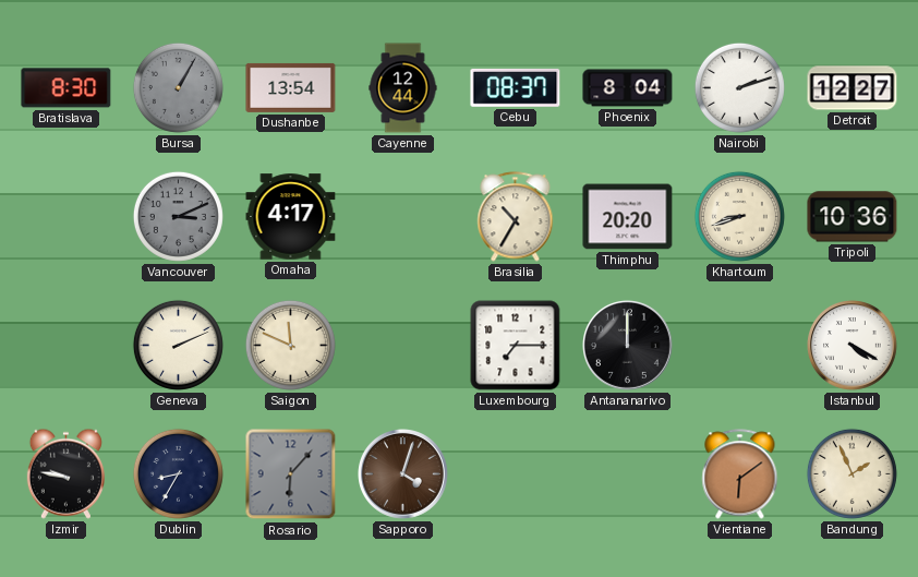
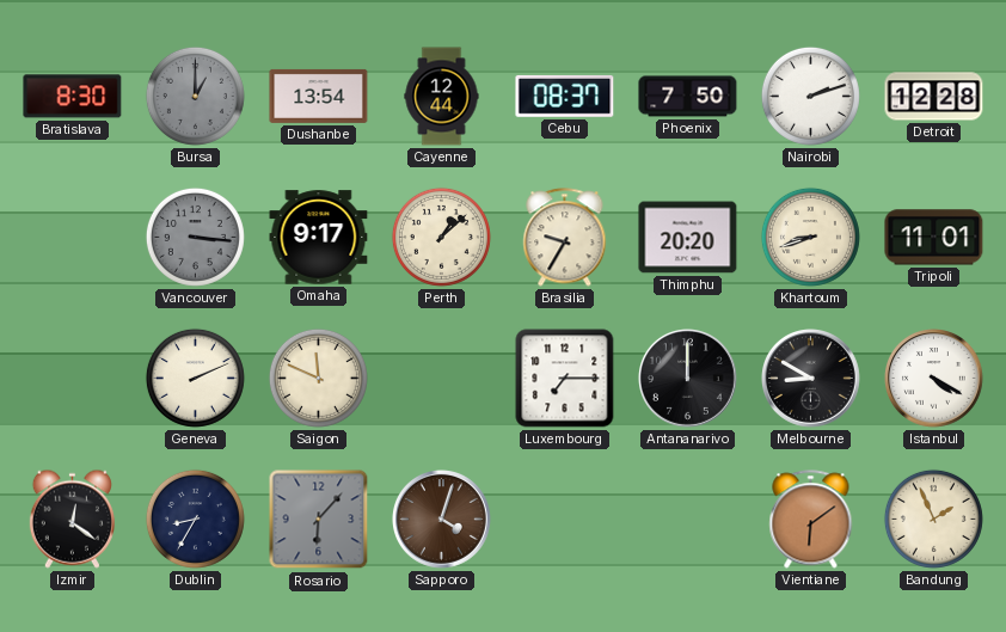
Bursa: 1:05 -> 1:00
Phoenix: 8:04 -> 7:50
Detroit: 12:27 -> 12:28
Vancouver: 3:11 -> 3:16
Omaha: 4:17 -> 9:17
Perth: none -> 1:08
Brasilia: 10:35 -> 9:35
Tripoli: 10:36 -> 11:01
Melbourne: none -> 8:50
Izmir: 9:47 -> 12:21
